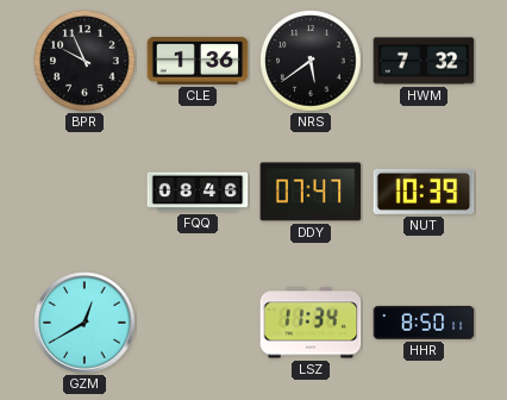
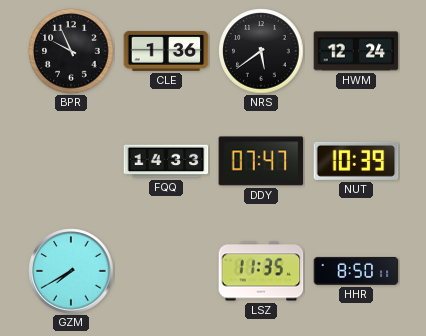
HWM: 7:32 -> 12:24
FQQ: 08:46 -> 14:33
GZM: 12:40 -> 7:40
LSZ: 11:34 -> 11:35
